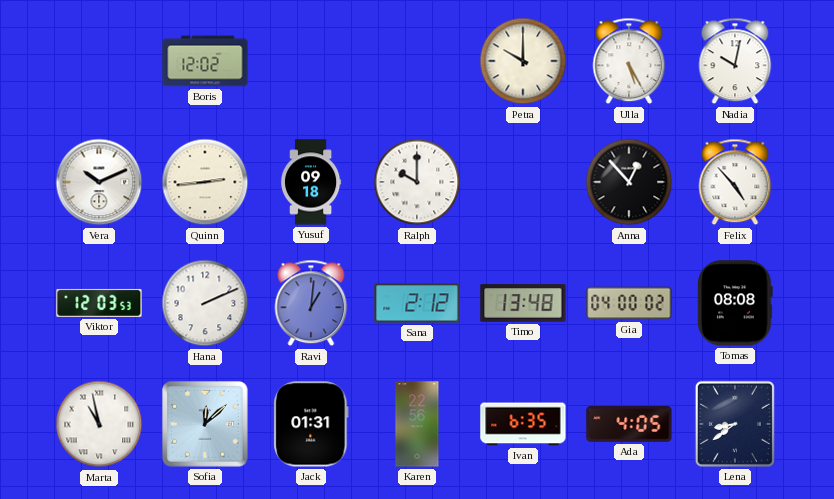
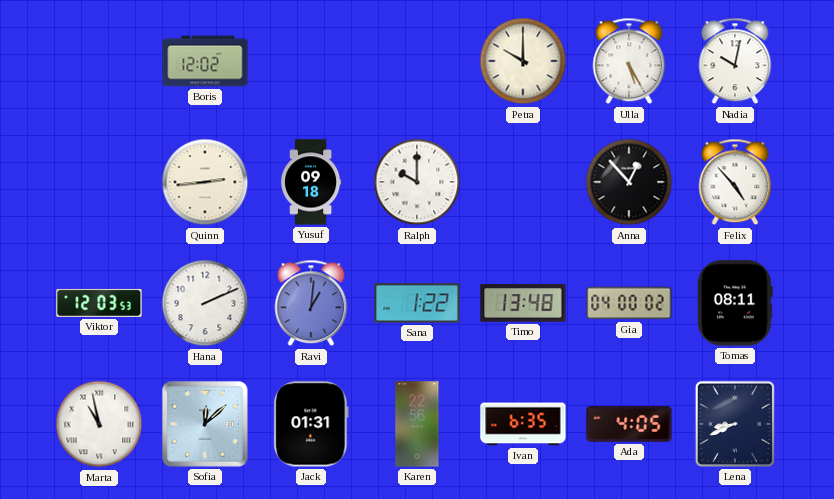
Vera: 10:11 -> none
Sana: 2:12 -> 1:22
Tomas: 08:08 -> 08:11
Lena: 8:39 -> 8:41
